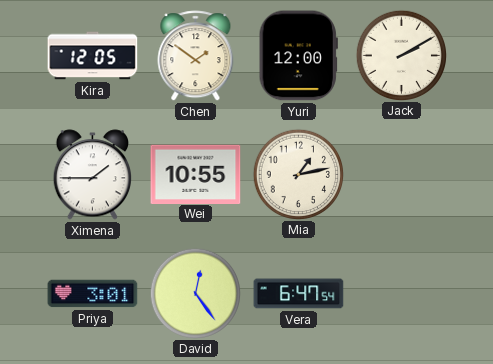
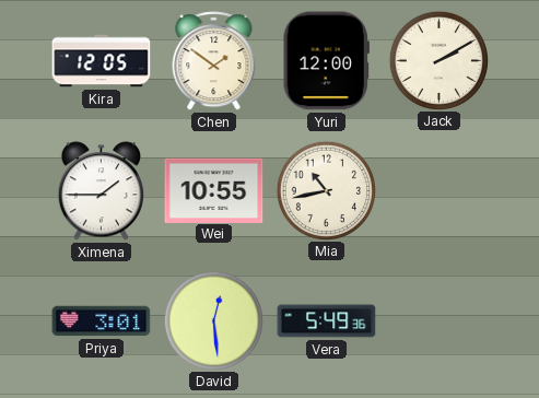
Mia: 1:13 -> 10:43
David: 12:24 -> 12:29
Vera: 6:47 -> 5:49
